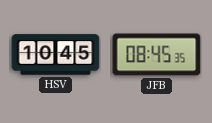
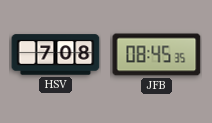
HSV: 10:45 -> 7:08
